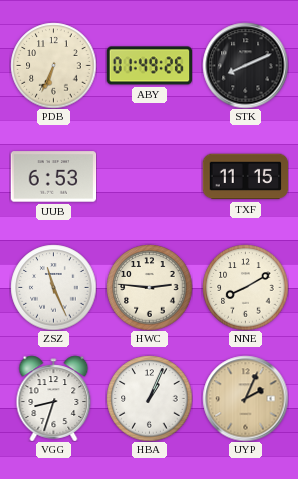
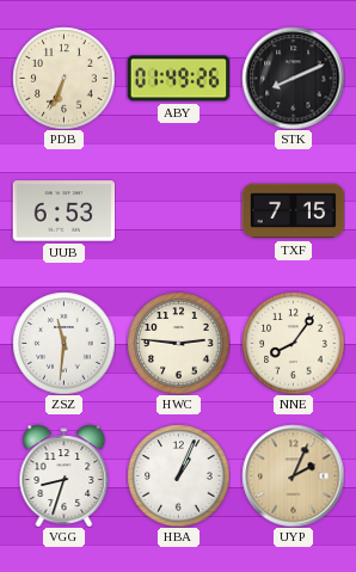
TXF: 11:15 -> 7:15
ZSZ: 11:26 -> 11:31
NNE: 8:10 -> 8:06
